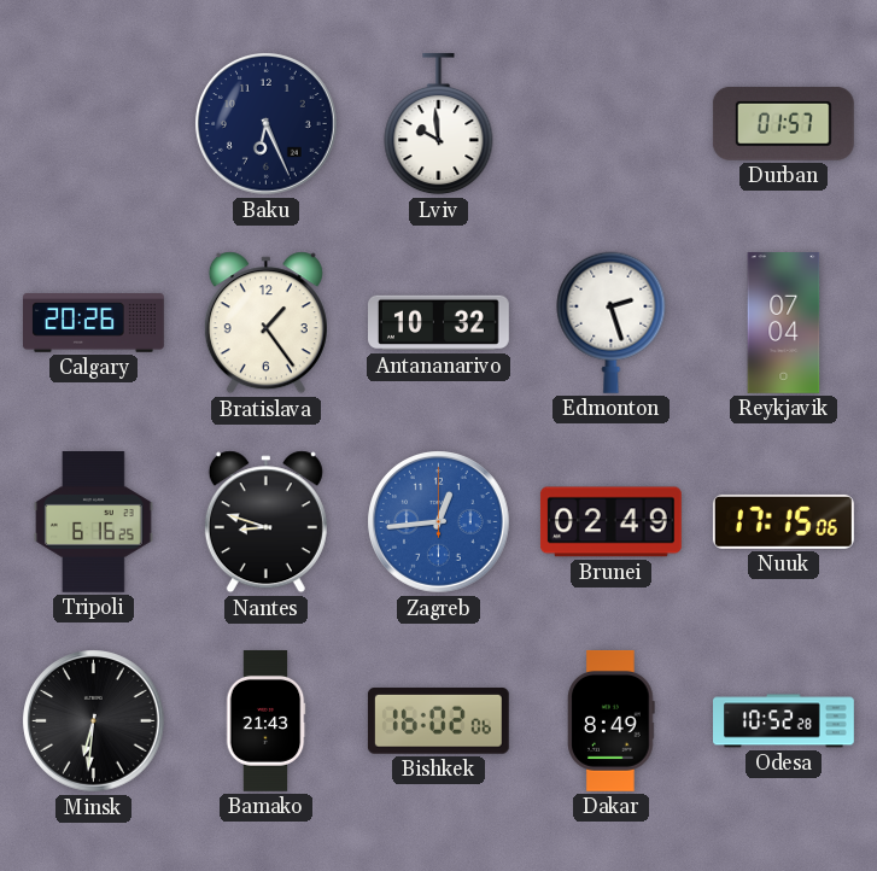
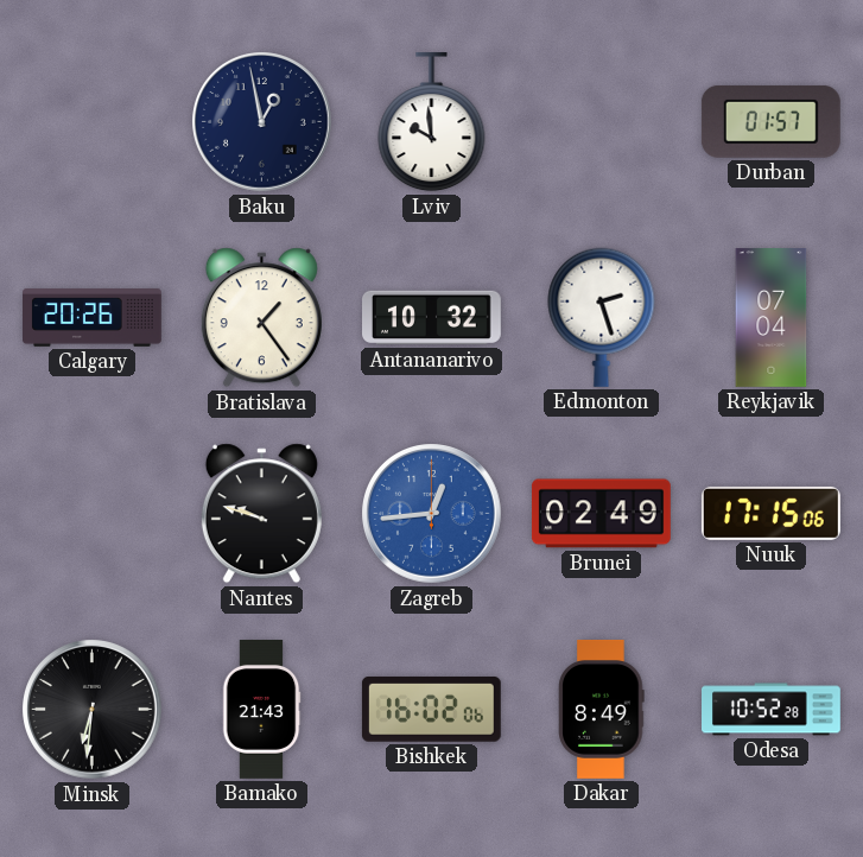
Baku: 6:26 -> 12:58
Tripoli: 6:16 -> none
Nantes: 8:48 -> 9:48
